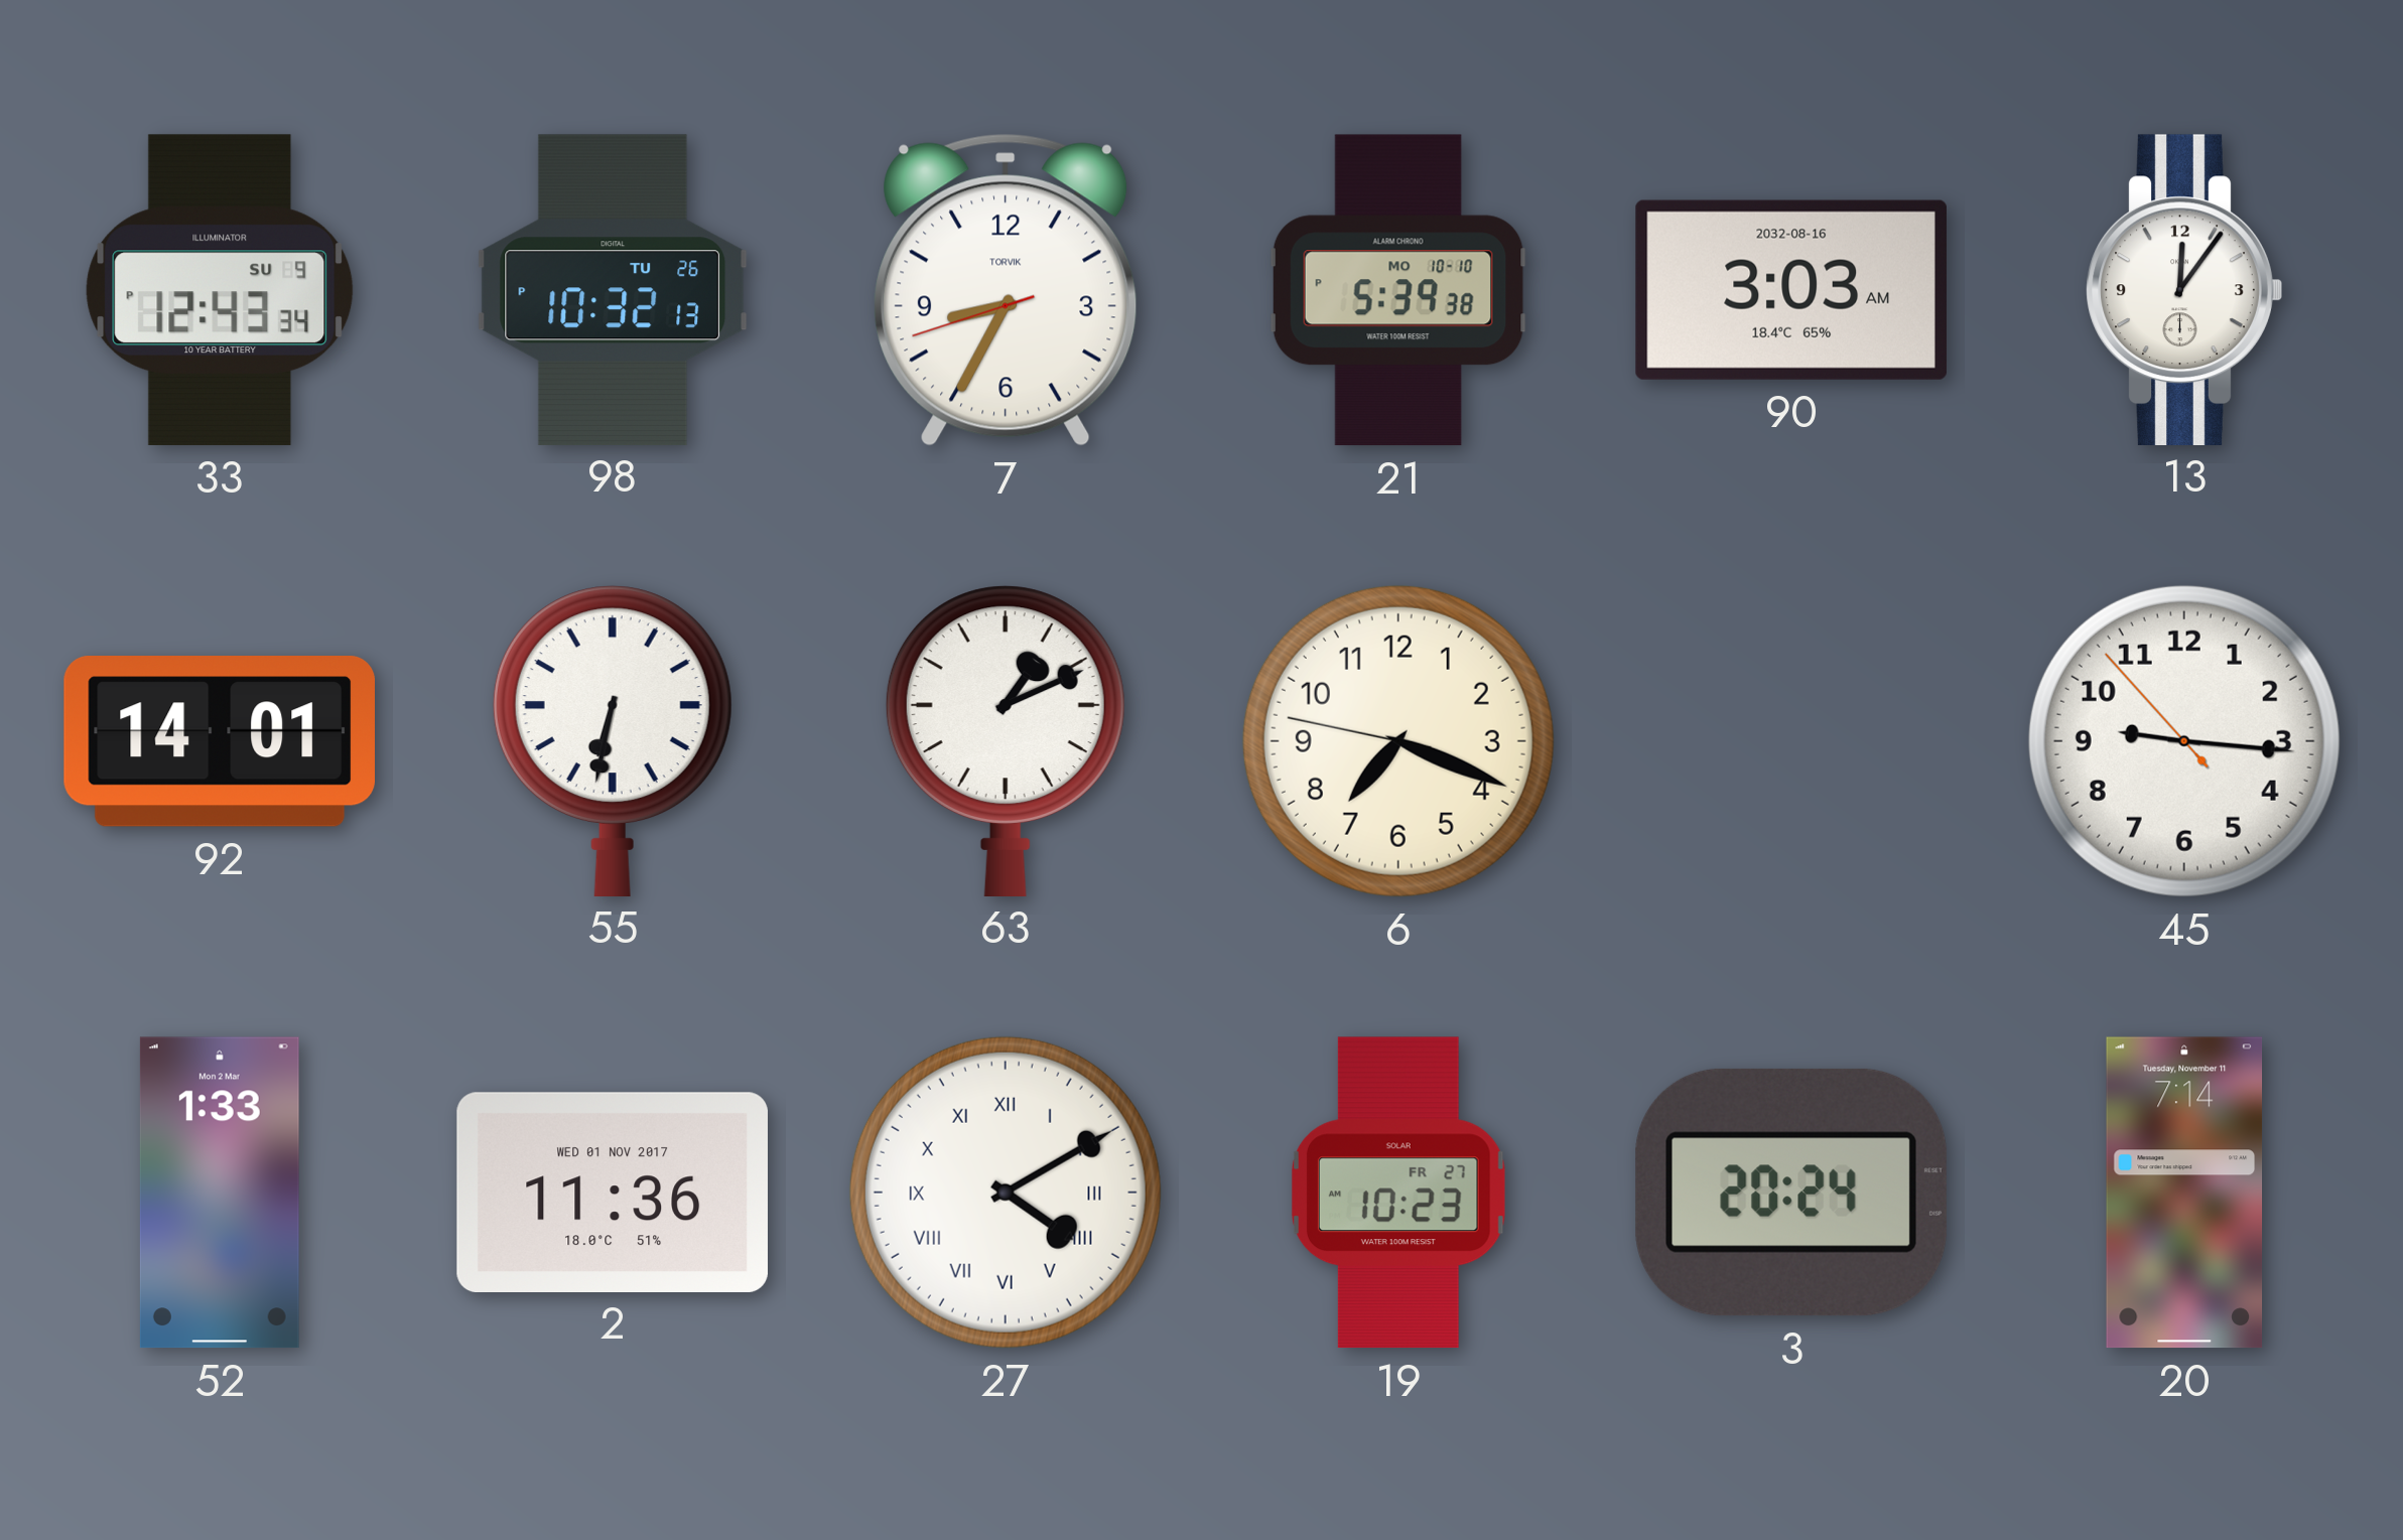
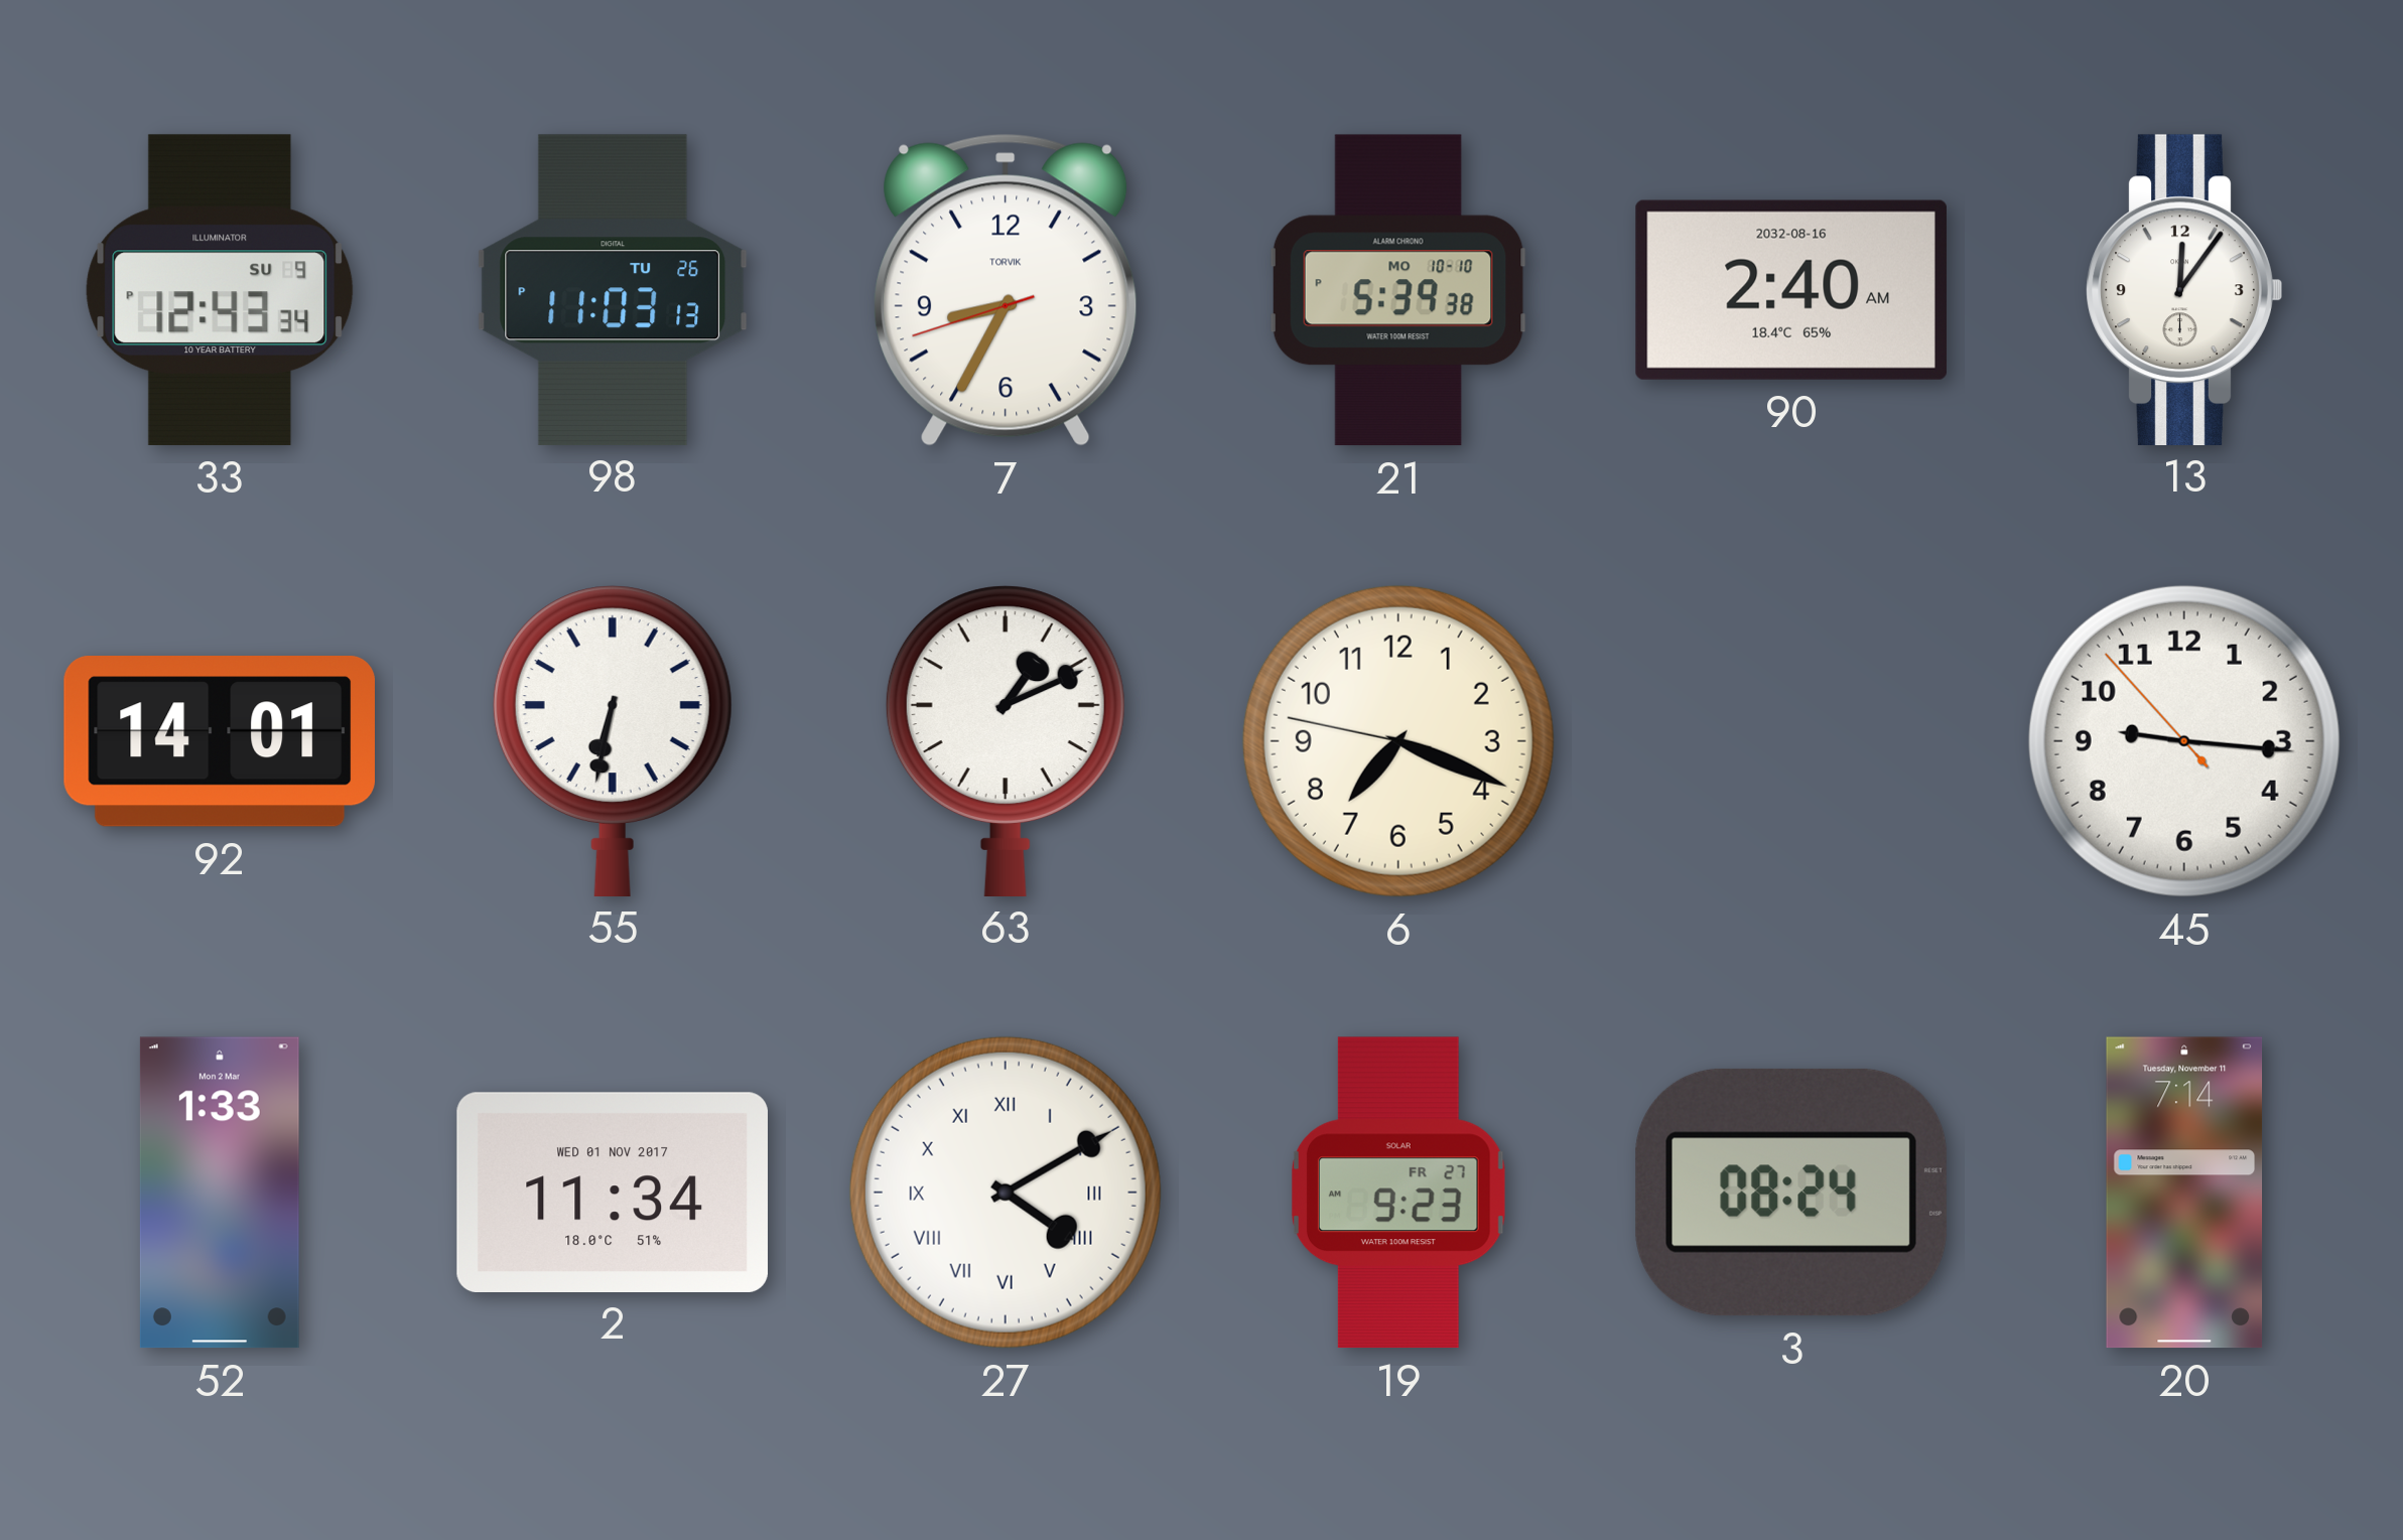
98: 10:32 -> 11:03
90: 3:03 -> 2:40
2: 11:36 -> 11:34
19: 10:23 -> 9:23
3: 20:24 -> 08:24
